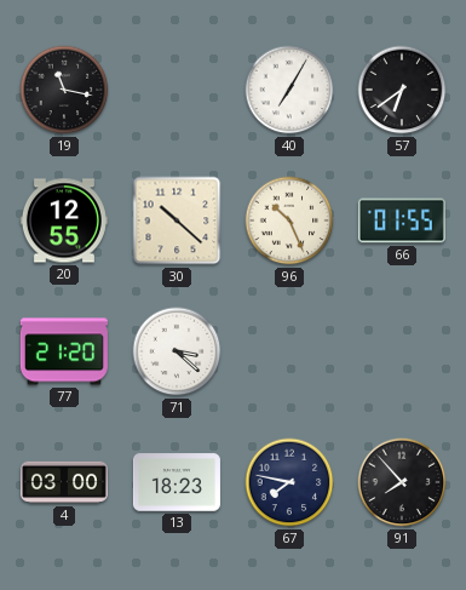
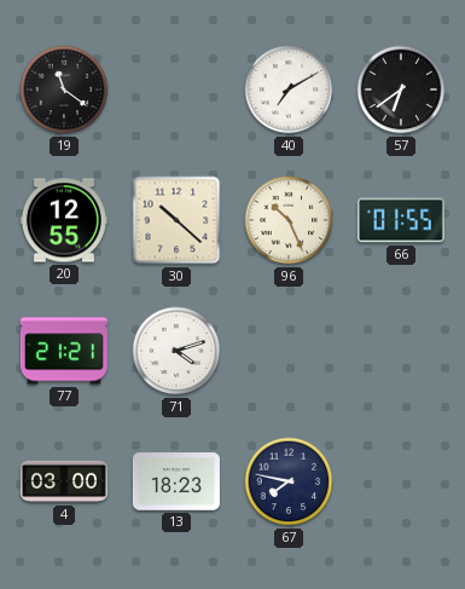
19: 11:17 -> 11:21
40: 7:05 -> 7:10
77: 21:20 -> 21:21
71: 3:22 -> 4:12
91: 7:53 -> none
